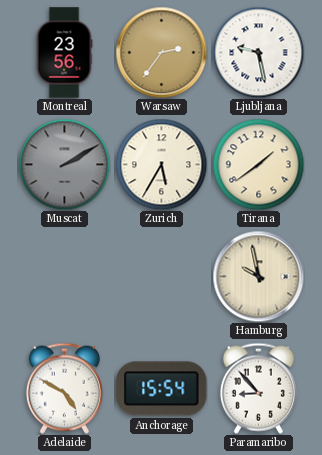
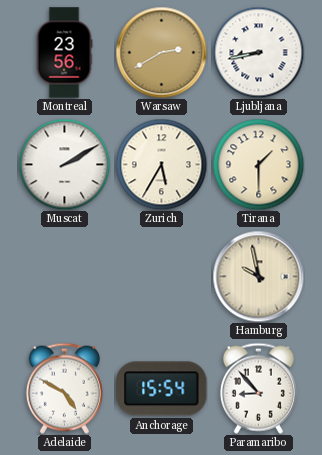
Warsaw: 2:36 -> 2:40
Ljubljana: 9:28 -> 8:43
Muscat dial: grey -> white
Tirana: 1:39 -> 1:30
